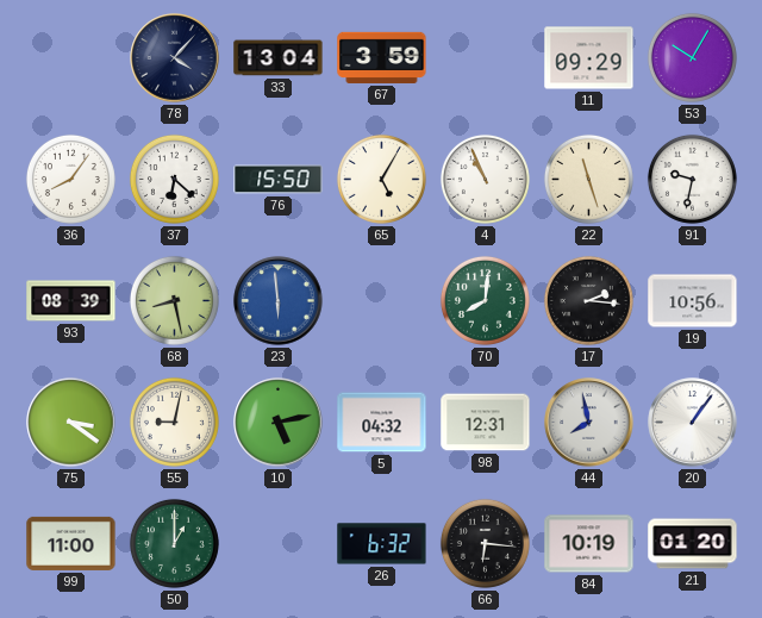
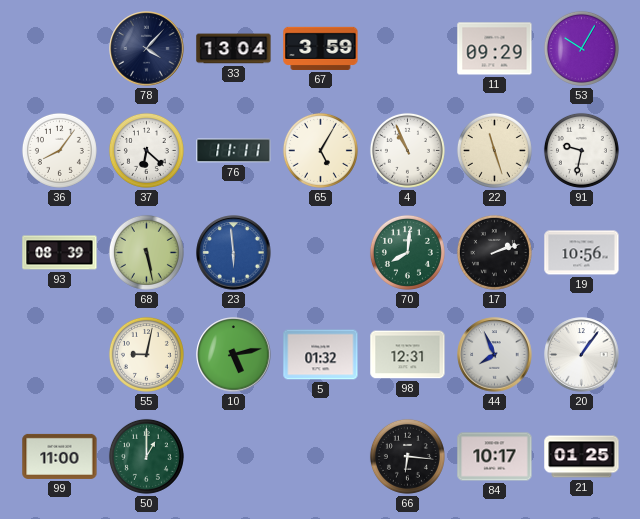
76: 15:50 -> 11:11
68: 8:28 -> 5:28
17: 2:16 -> 2:12
75: 3:21 -> none
5: 04:32 -> 01:32
44: 7:58 -> 7:56
26: 6:32 -> none
84: 10:19 -> 10:17
21: 01:20 -> 01:25
